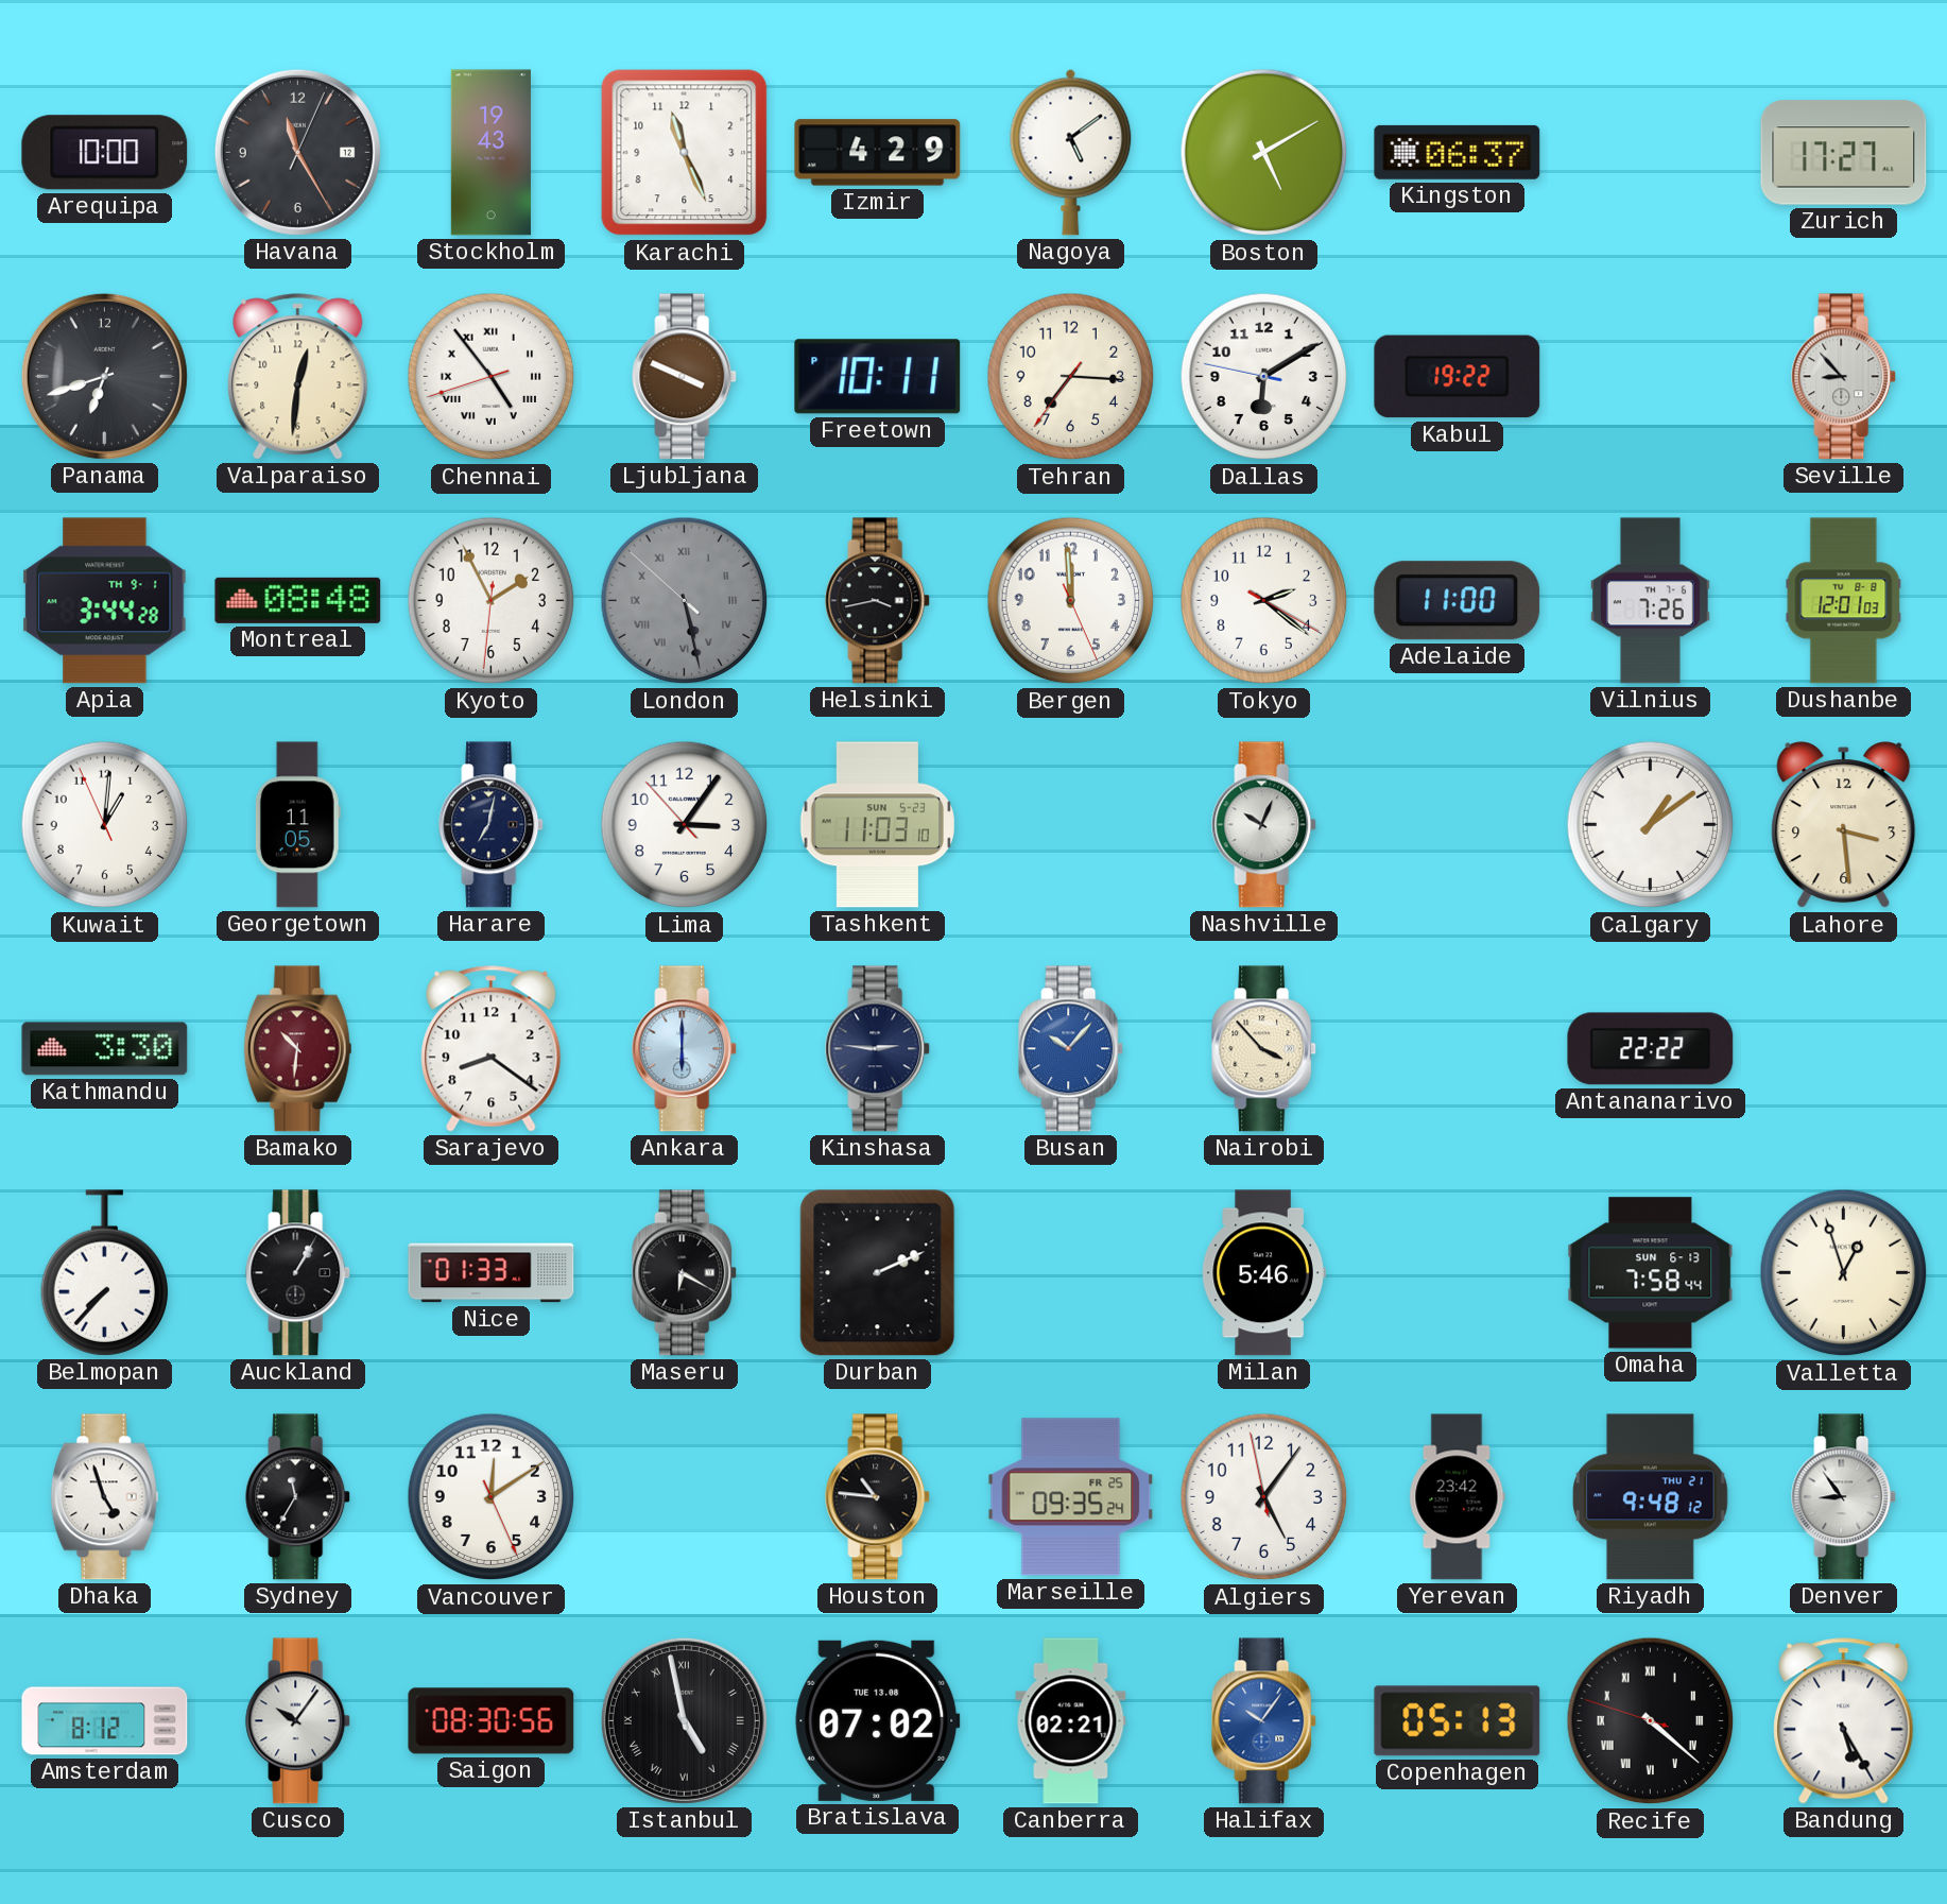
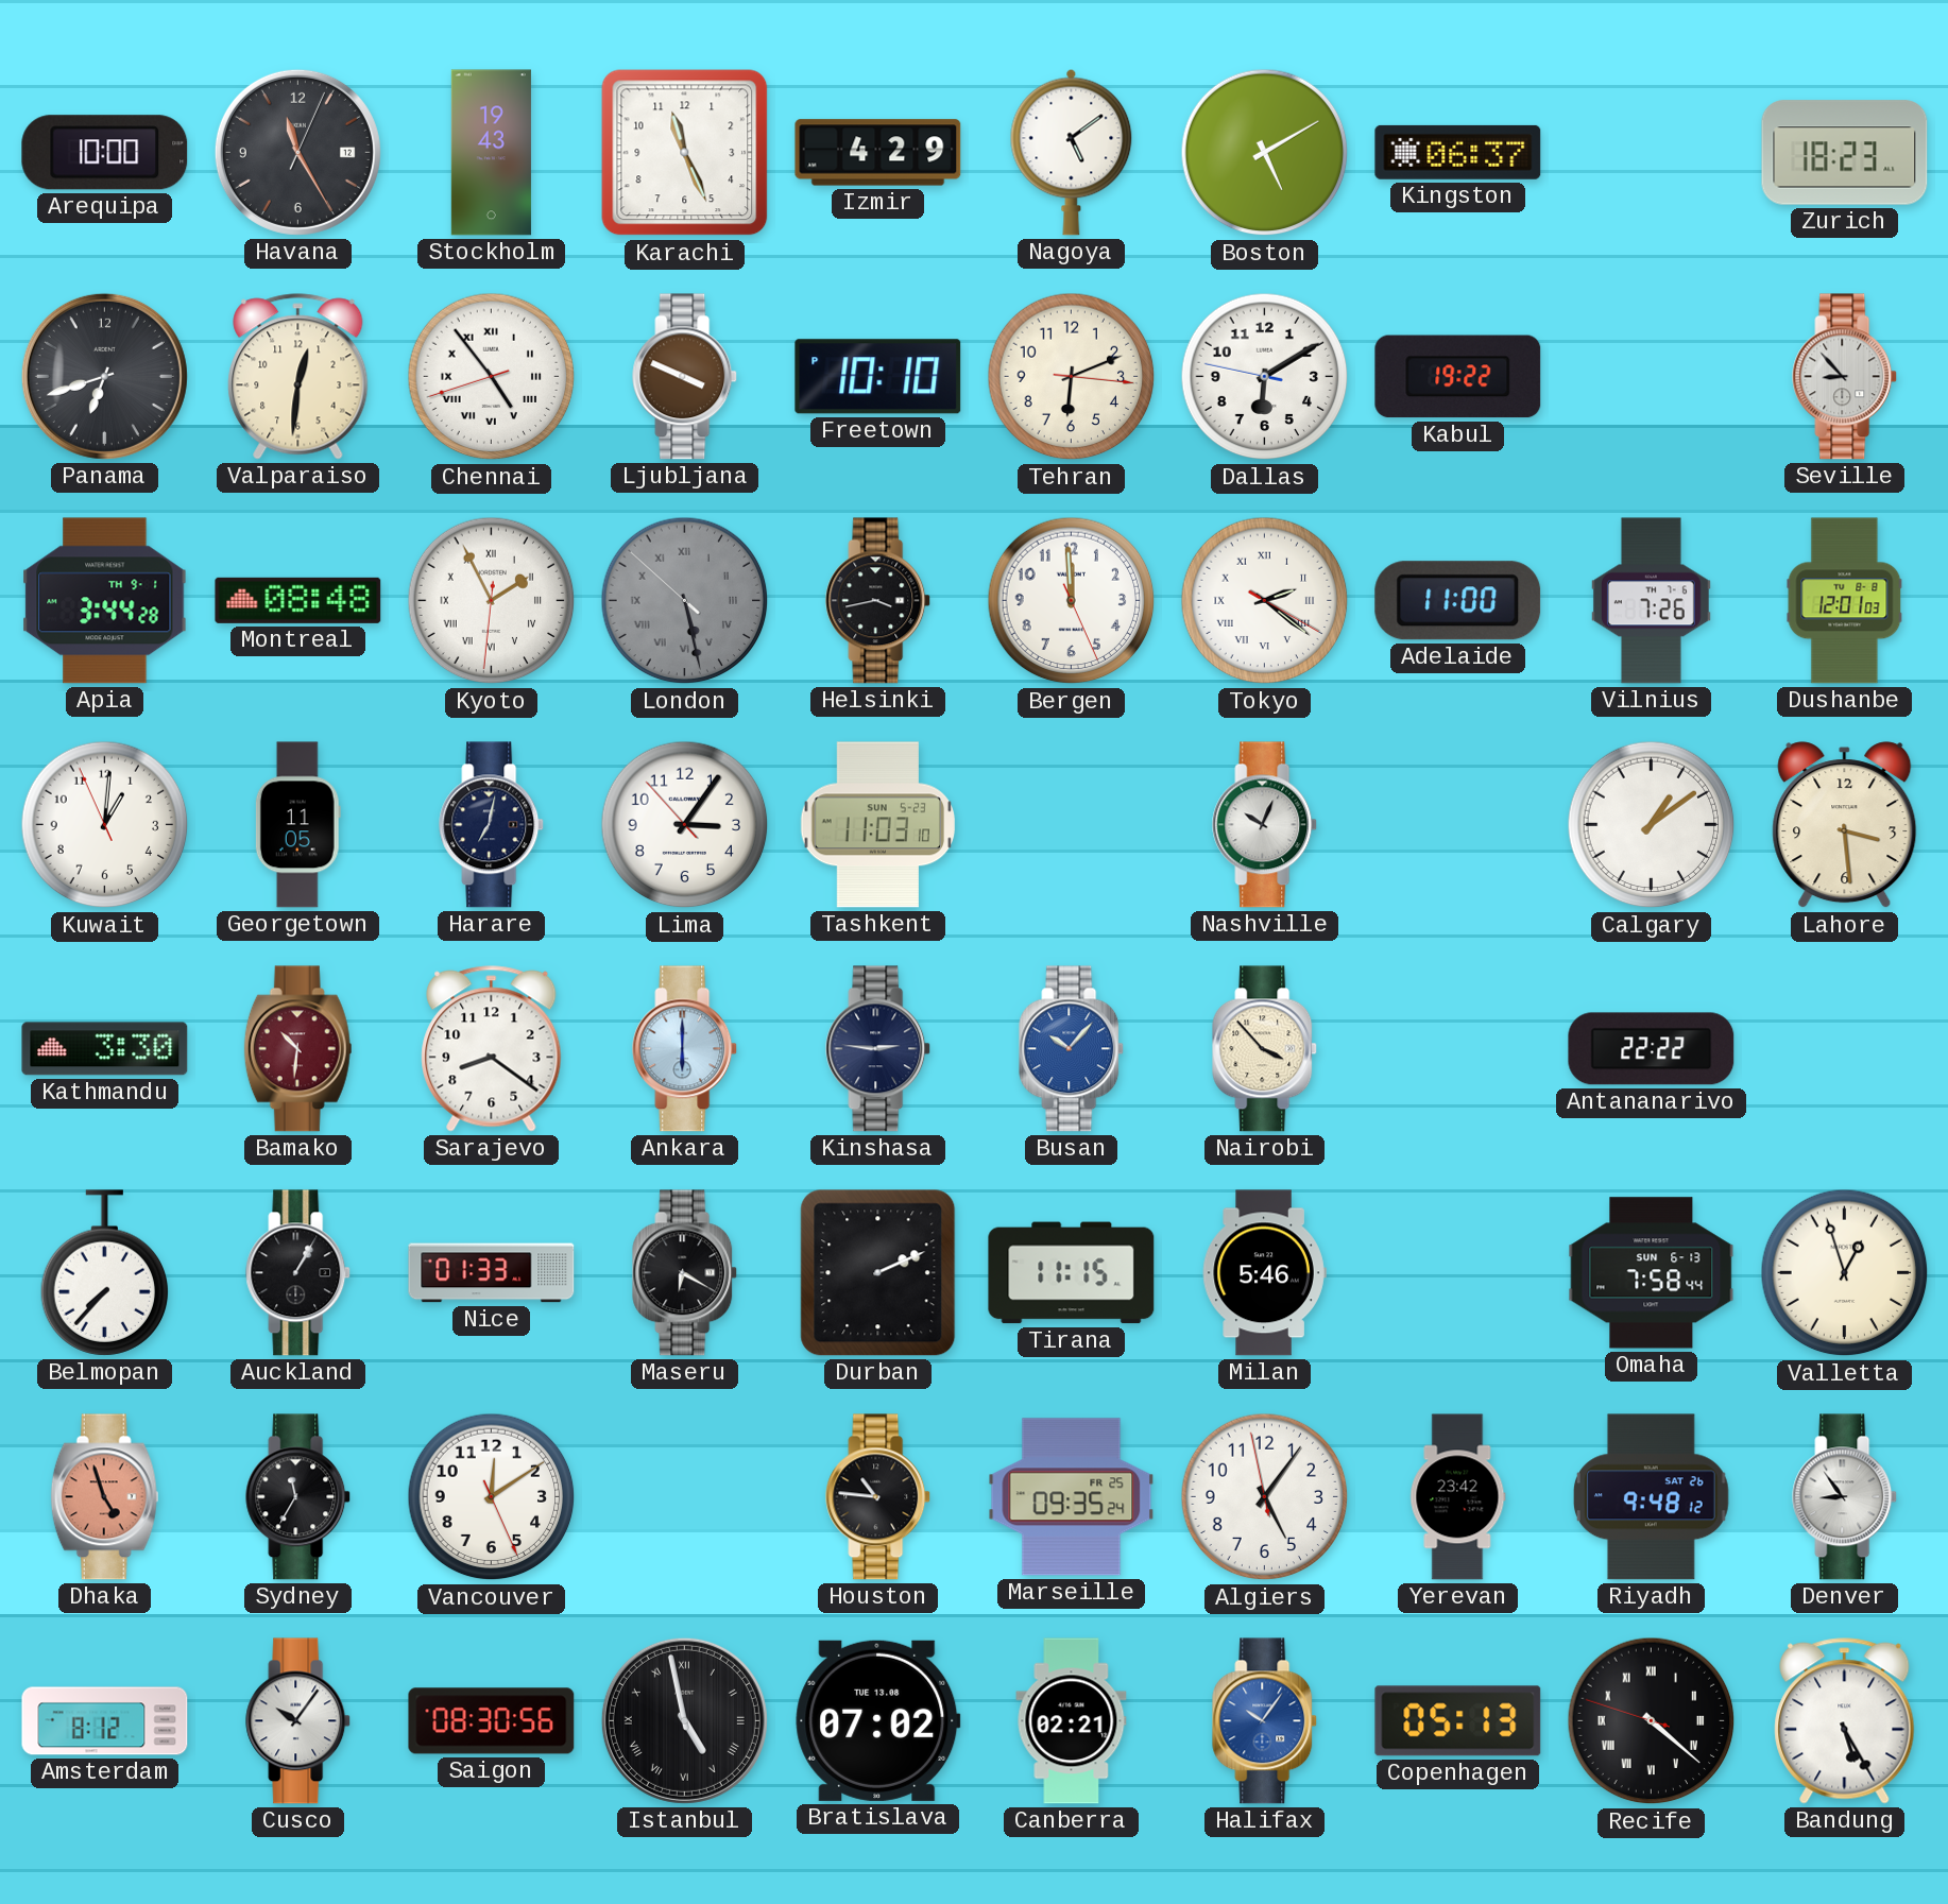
Zurich: 17:27 -> 18:23
Freetown: 10:11 -> 10:10
Tehran: 7:15 -> 6:11
Kyoto numerals: Arabic -> Roman
Tokyo numerals: Arabic -> Roman
Tirana: none -> 11:15
Dhaka dial: white -> salmon
Riyadh date: THU 21 -> SAT 26
